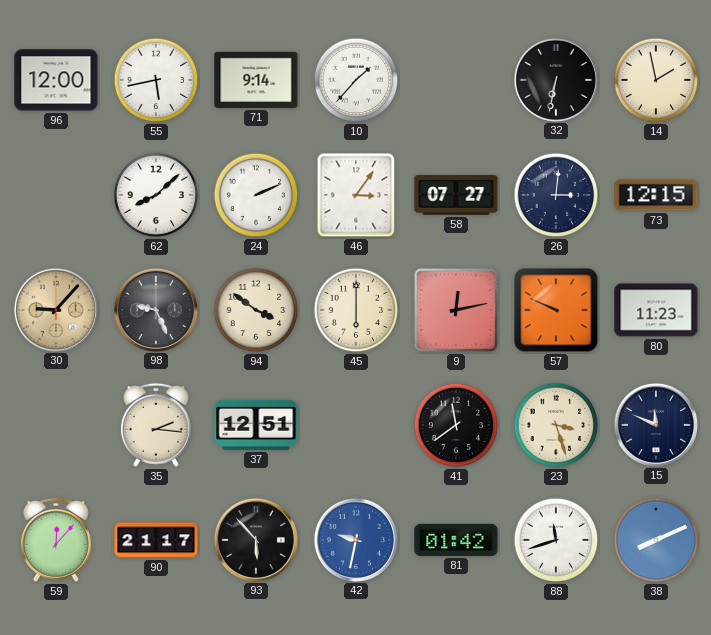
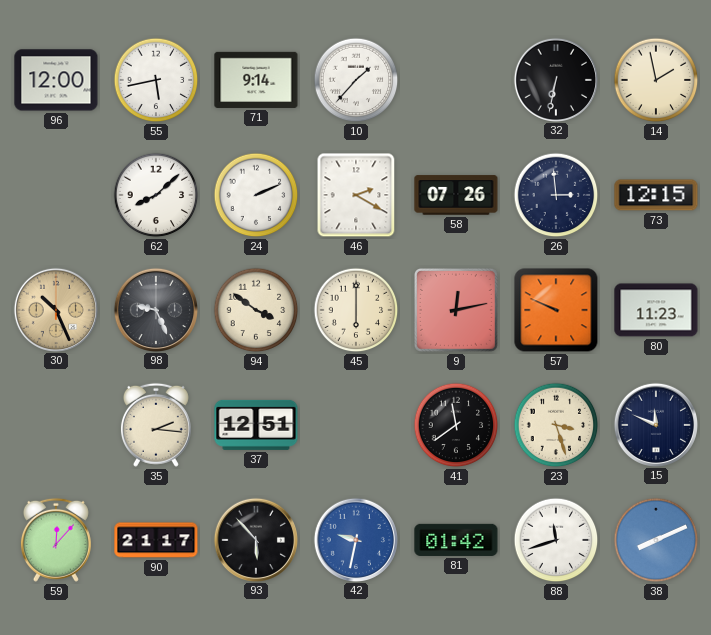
46: 3:06 -> 2:20
58: 07:27 -> 07:26
26: 3:01 -> 2:59
30: 9:07 -> 10:26
